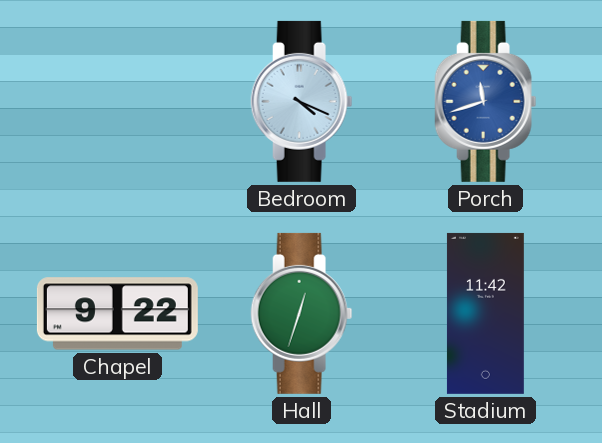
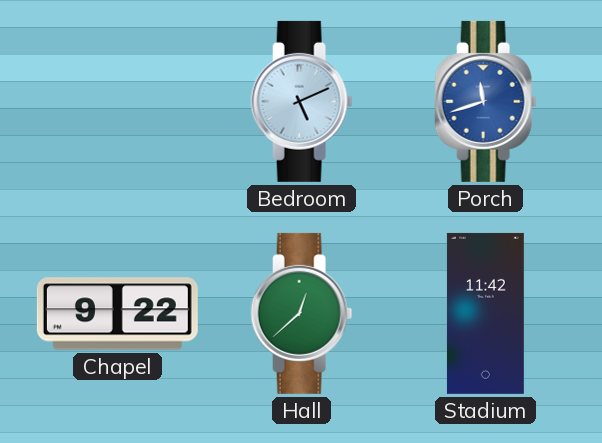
Bedroom: 4:19 -> 5:11
Hall: 12:33 -> 12:38
